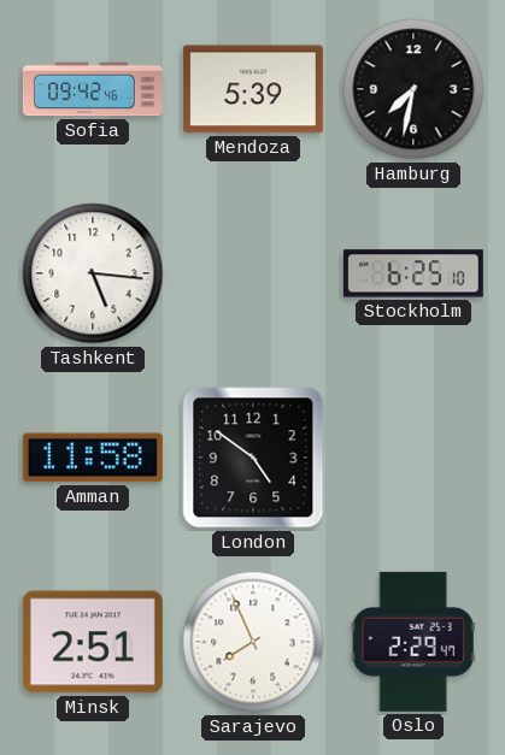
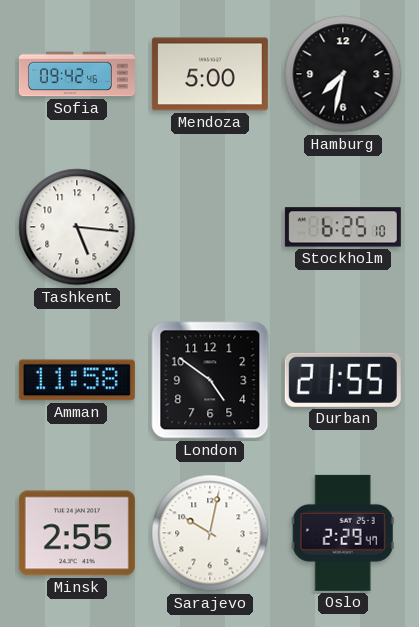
Mendoza: 5:39 -> 5:00
Durban: none -> 21:55
Minsk: 2:51 -> 2:55
Sarajevo: 7:56 -> 10:02
